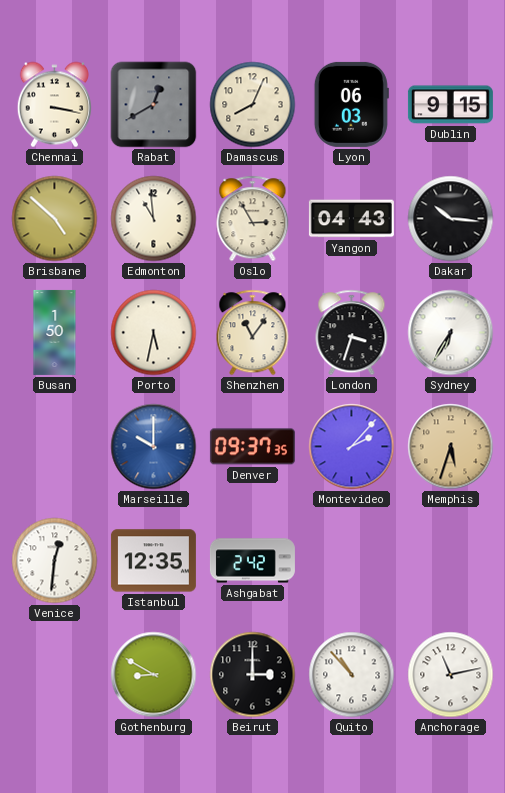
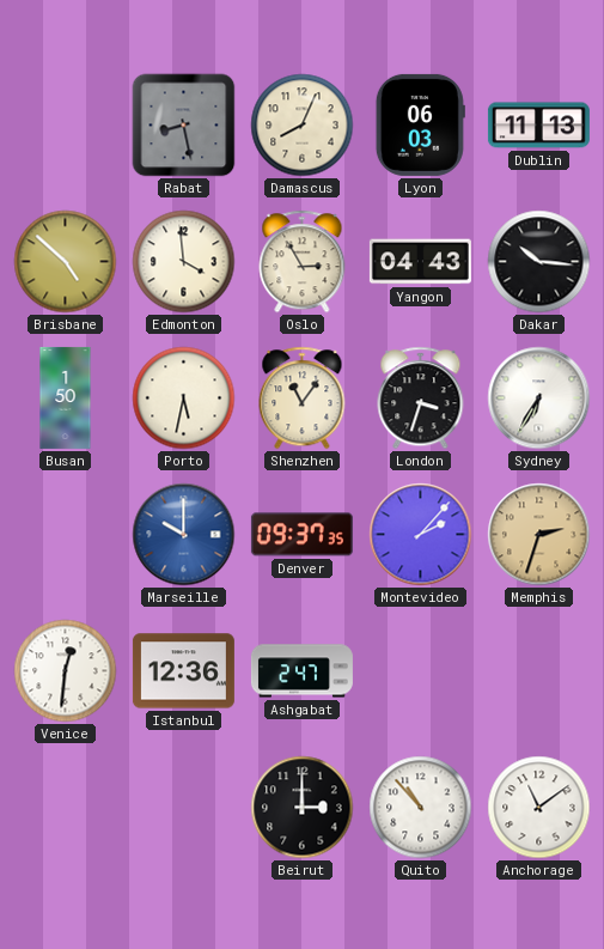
Chennai: 3:17 -> none
Rabat: 12:40 -> 8:28
Dublin: 9:15 -> 11:13
Edmonton: 10:59 -> 3:59
Memphis: 5:33 -> 2:33
Istanbul: 12:35 -> 12:36
Ashgabat: 2:42 -> 2:47
Gothenburg: 8:50 -> none
Anchorage: 11:13 -> 11:09
